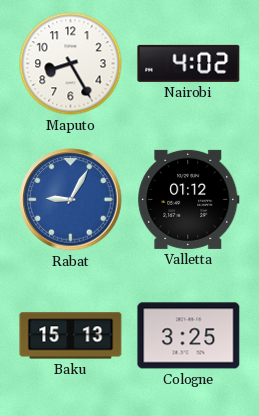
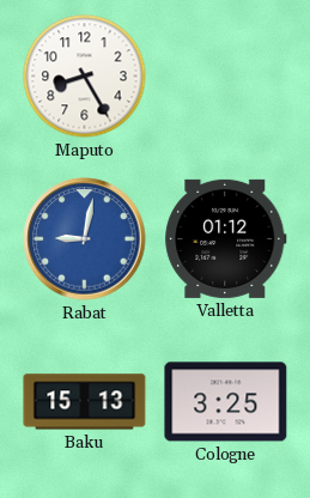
Nairobi: 4:02 -> none
Rabat: 9:05 -> 9:02
